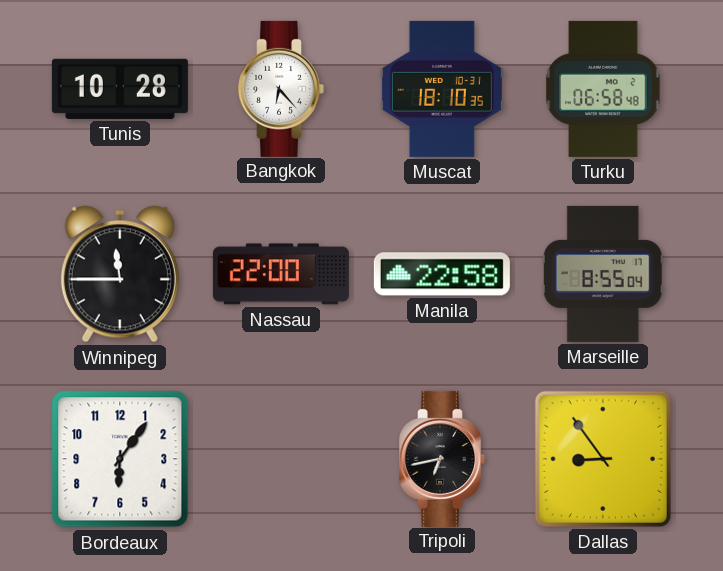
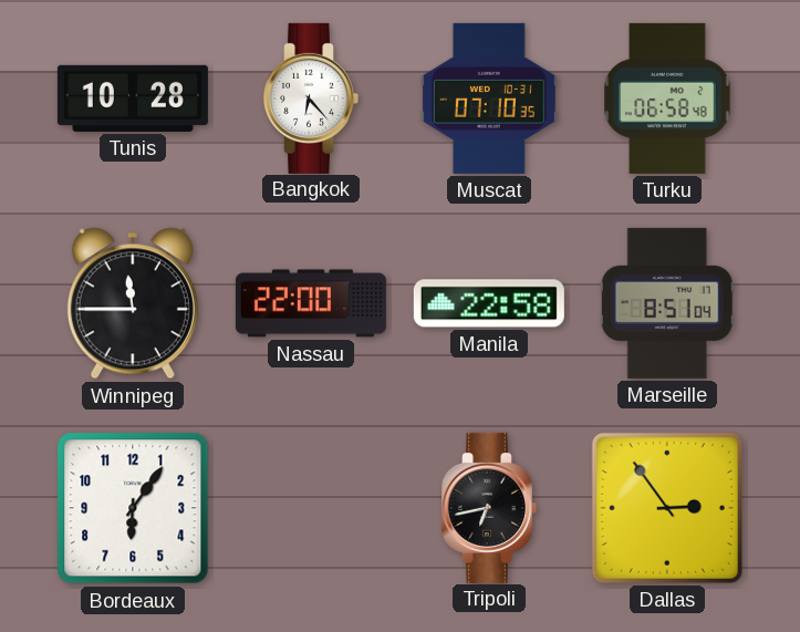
Muscat: 18:10 -> 07:10
Marseille: 8:55 -> 8:51
Dallas: 8:54 -> 2:54
